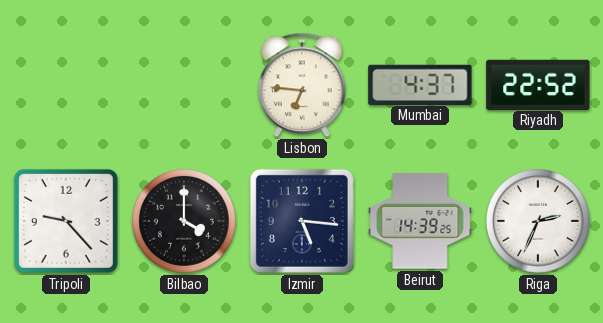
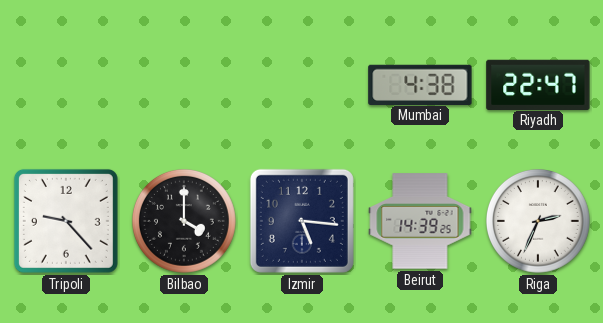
Lisbon: 6:46 -> none
Mumbai: 4:37 -> 4:38
Riyadh: 22:52 -> 22:47
